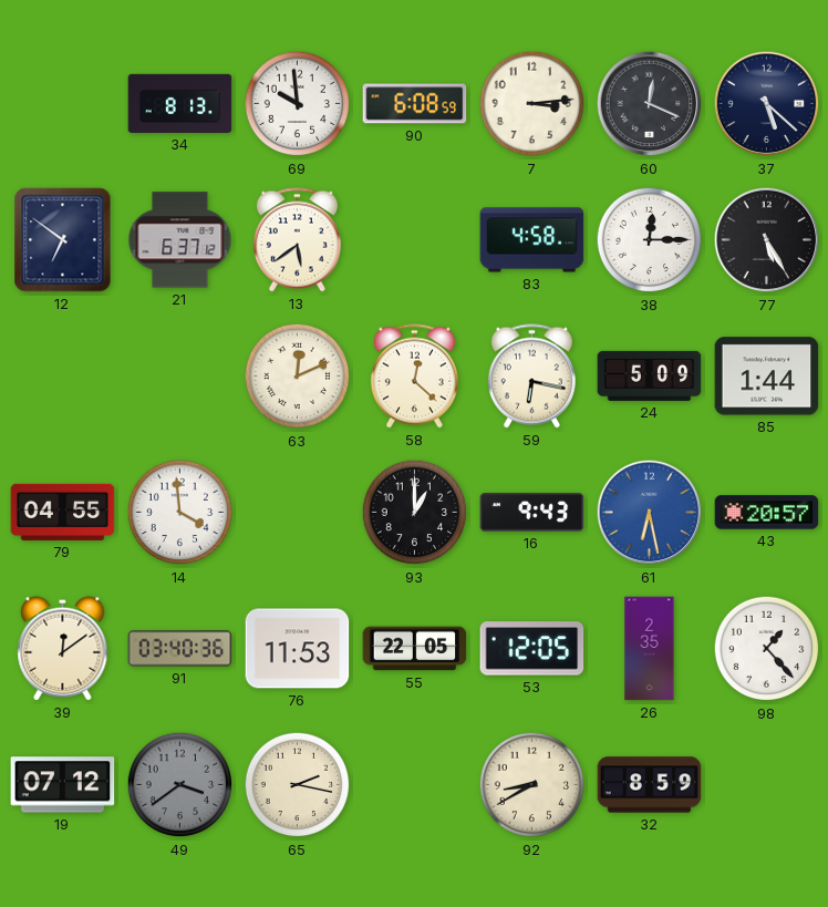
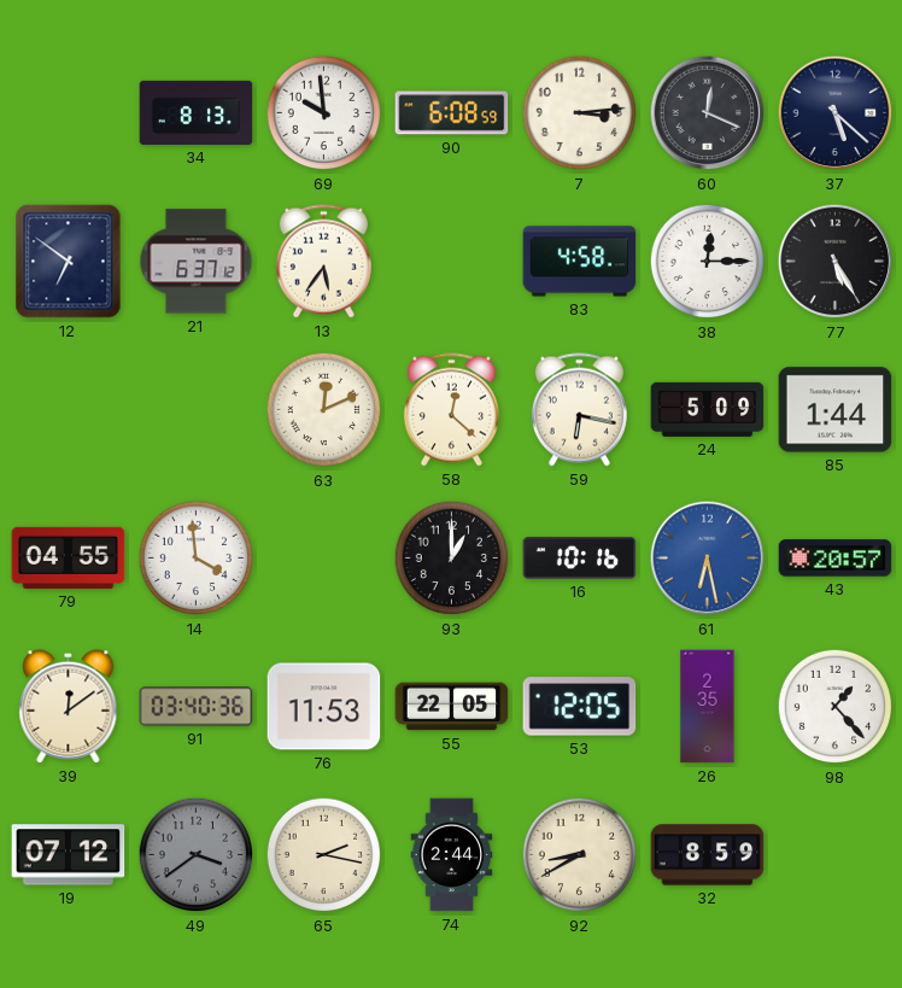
13: 5:39 -> 5:36
16: 9:43 -> 10:16
74: none -> 2:44
